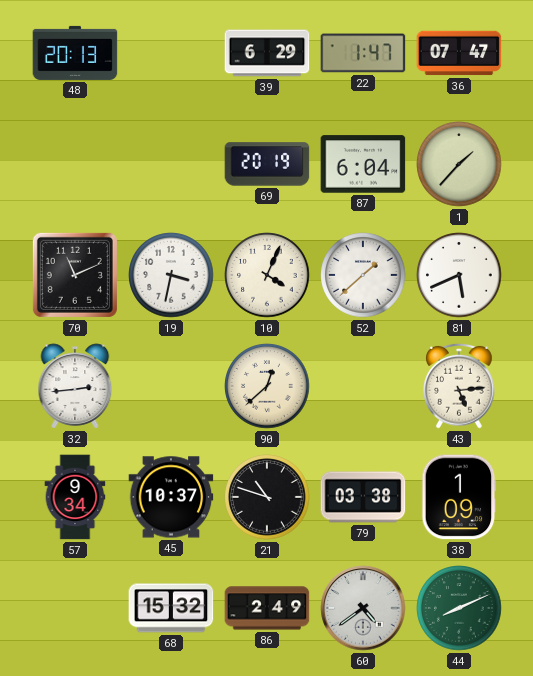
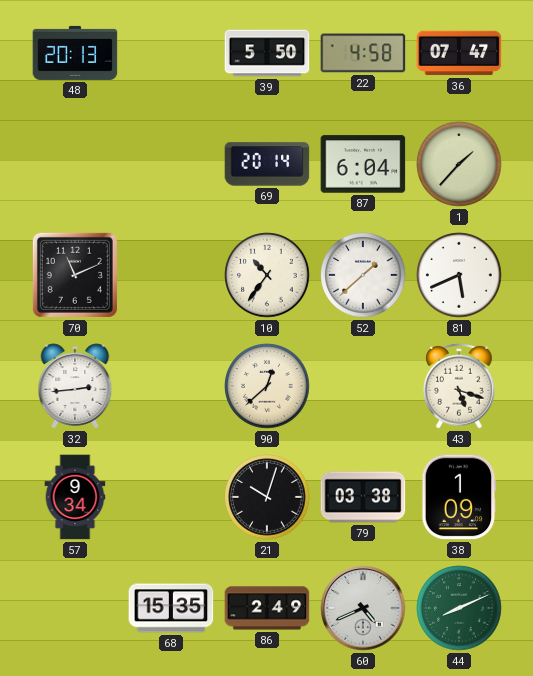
39: 6:29 -> 5:50
22: 1:47 -> 4:58
69: 20:19 -> 20:14
19: 3:32 -> none
10: 4:04 -> 10:36
43: 5:14 -> 5:18
45: 10:37 -> none
21: 10:48 -> 10:03
68: 15:32 -> 15:35
60: 4:39 -> 4:41
